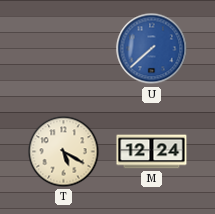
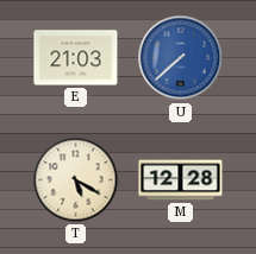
E: none -> 21:03
M: 12:24 -> 12:28
